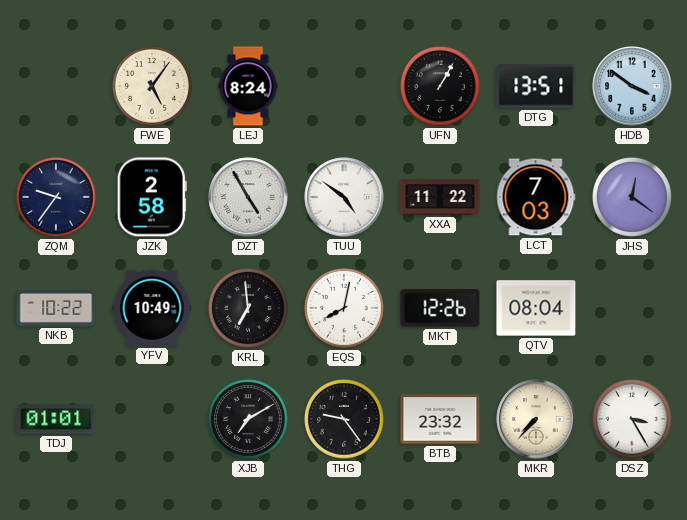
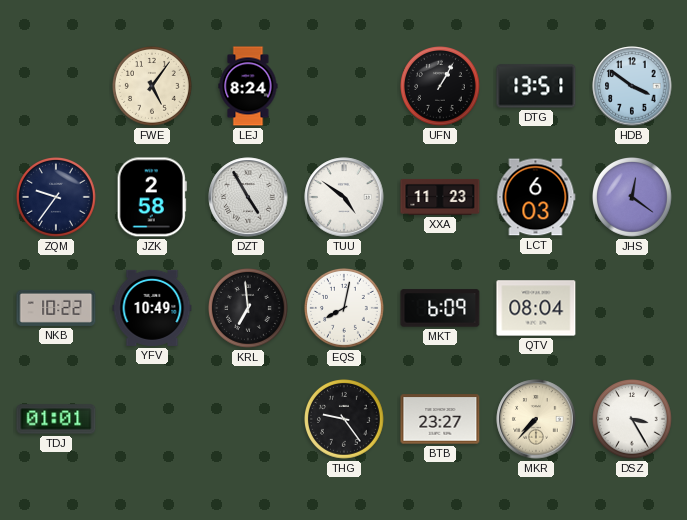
XXA: 11:22 -> 11:23
LCT: 7:03 -> 6:03
MKT: 12:26 -> 6:09
XJB: 7:10 -> none
BTB: 23:32 -> 23:27
